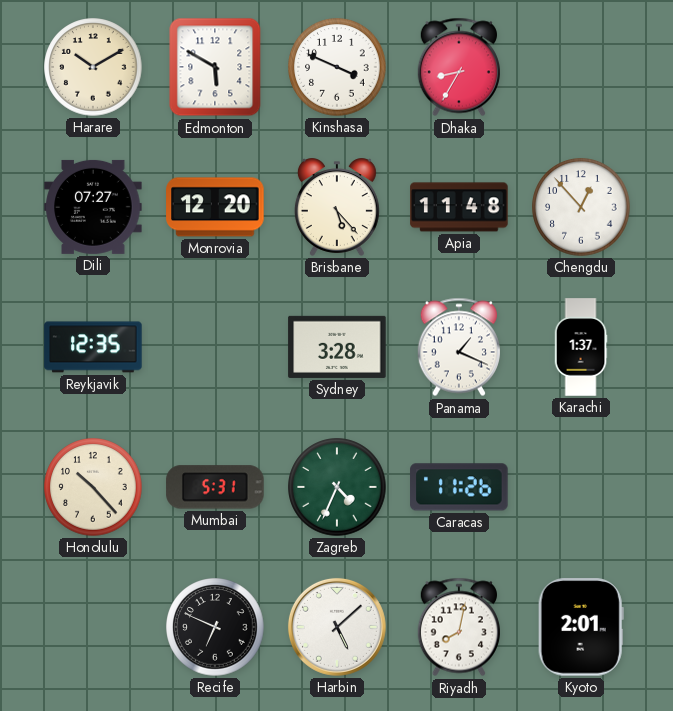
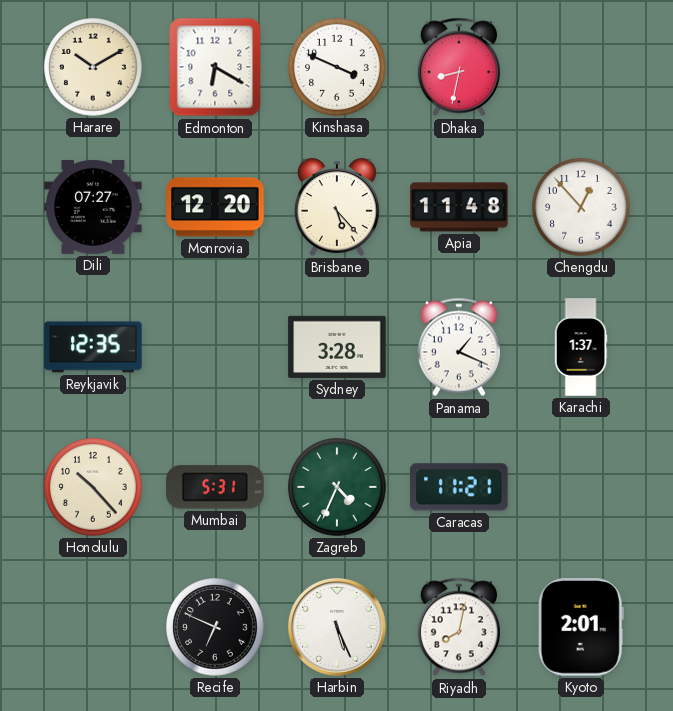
Edmonton: 5:50 -> 6:20
Dhaka: 8:35 -> 8:32
Caracas: 11:26 -> 11:21
Harbin: 5:08 -> 5:26
